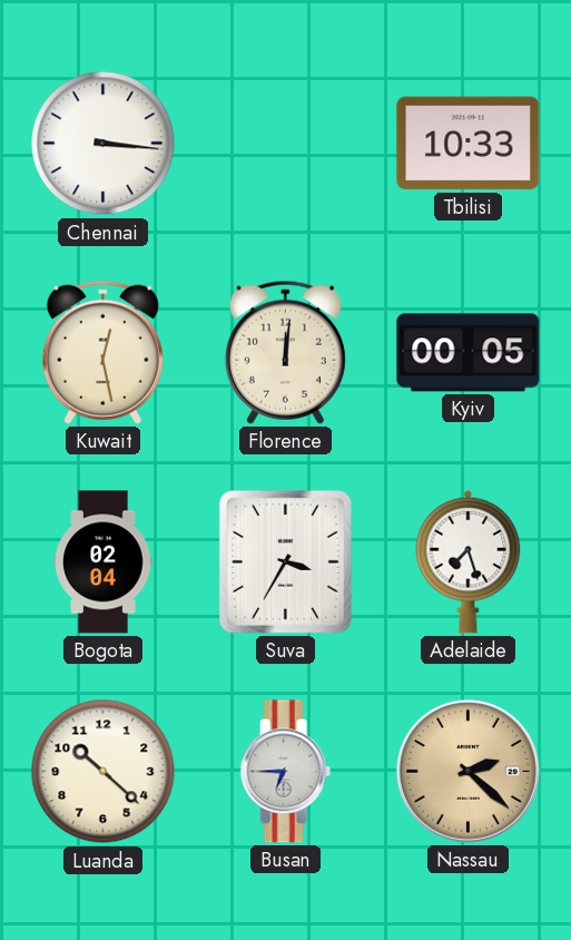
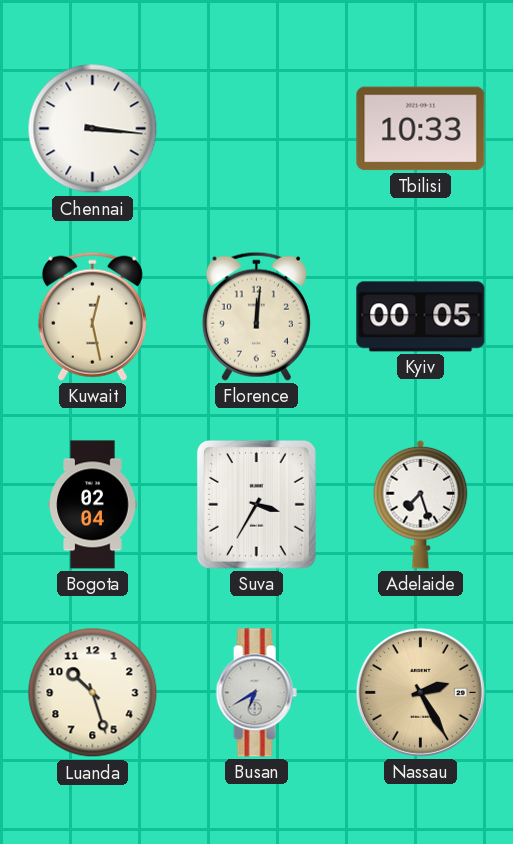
Luanda: 10:22 -> 10:27
Busan: 6:45 -> 6:40
Nassau: 2:22 -> 2:25
